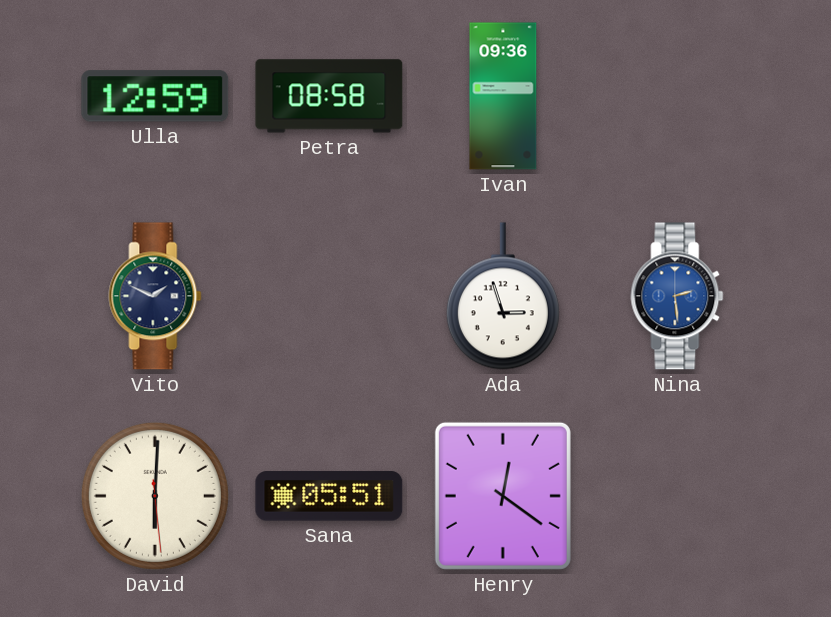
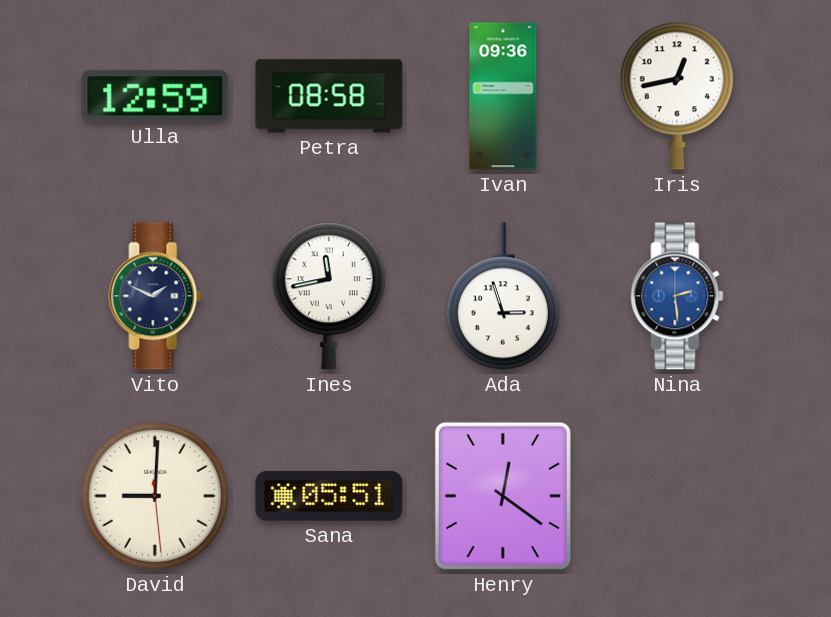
Iris: none -> 12:43
Ines: none -> 11:43
David: 6:00 -> 9:00
